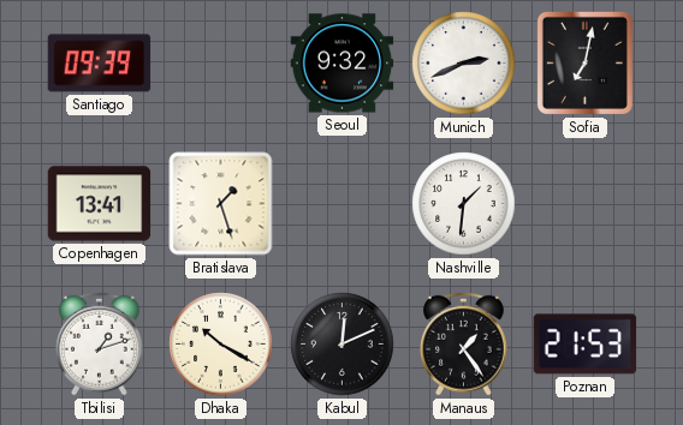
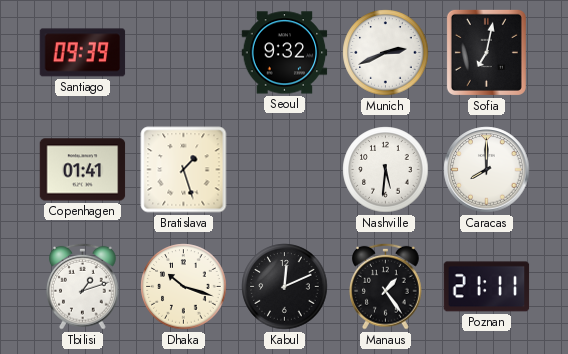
Copenhagen: 13:41 -> 01:41
Nashville: 1:31 -> 5:31
Caracas: none -> 8:00
Dhaka: 10:20 -> 10:18
Poznan: 21:53 -> 21:11
